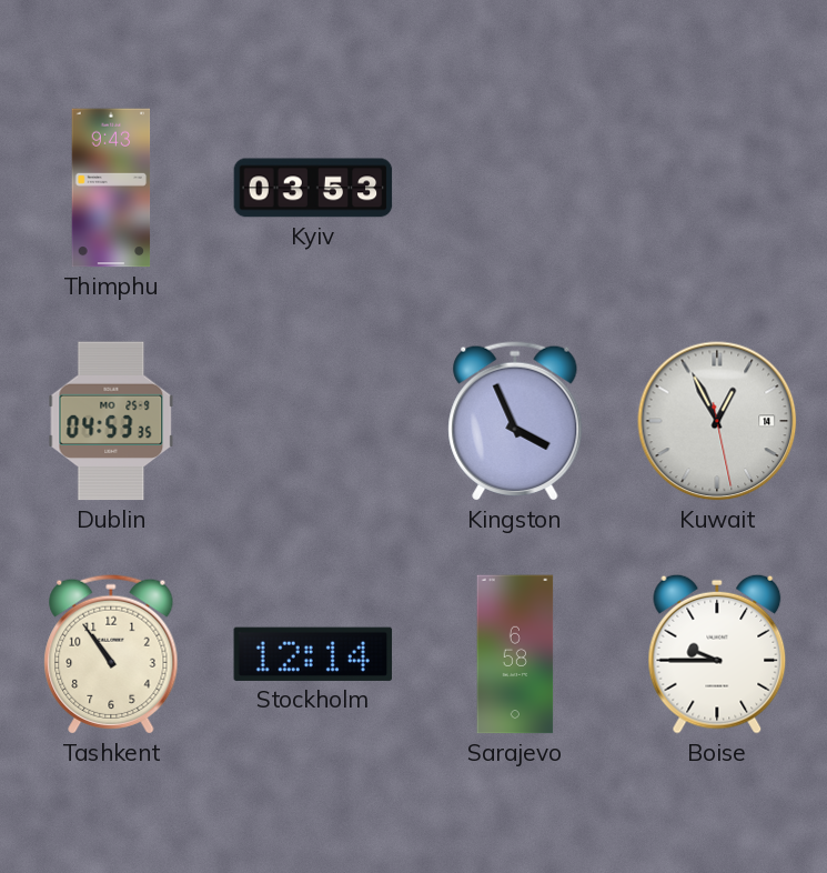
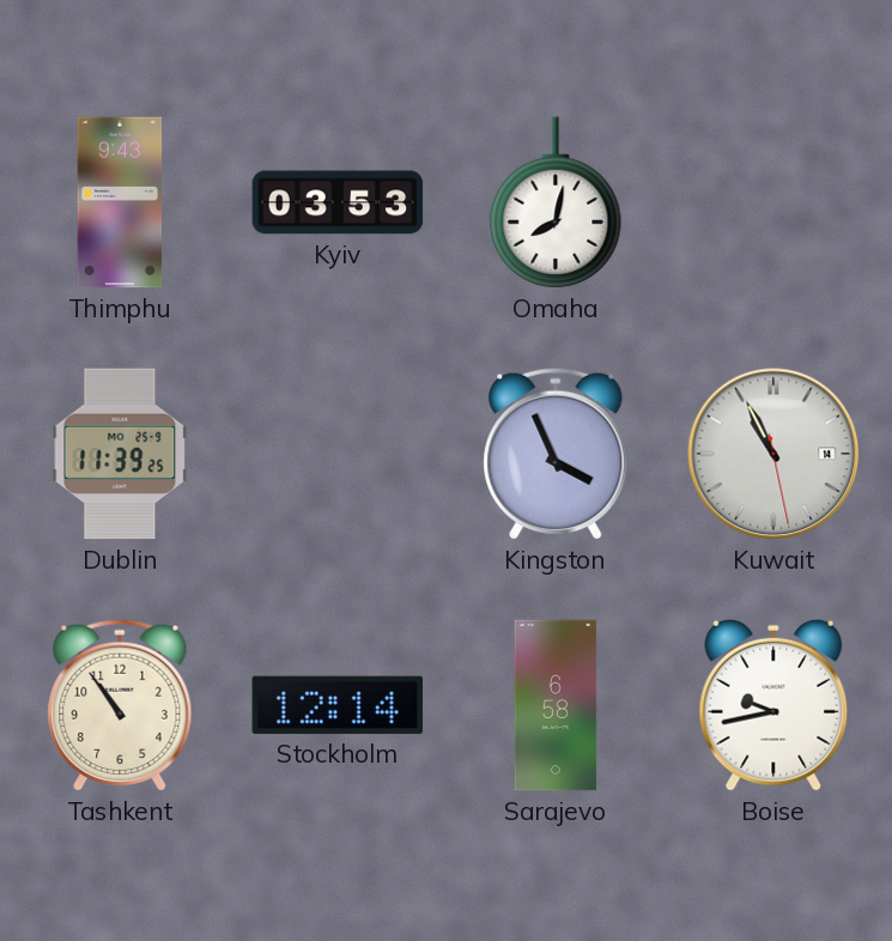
Omaha: none -> 8:02
Dublin: 04:53 -> 11:39
Kuwait: 12:55 -> 10:55
Boise: 9:45 -> 9:43
